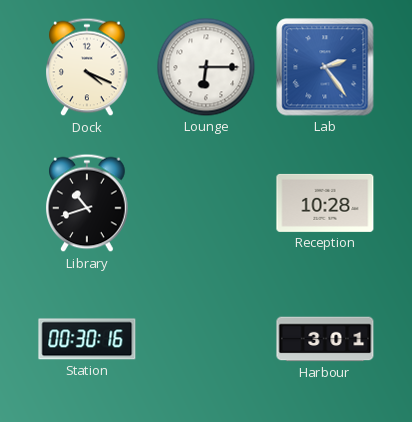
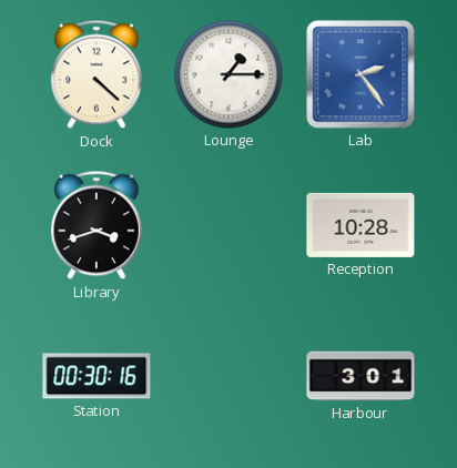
Dock: 4:19 -> 4:22
Lounge: 6:15 -> 1:15
Library: 10:42 -> 3:42
